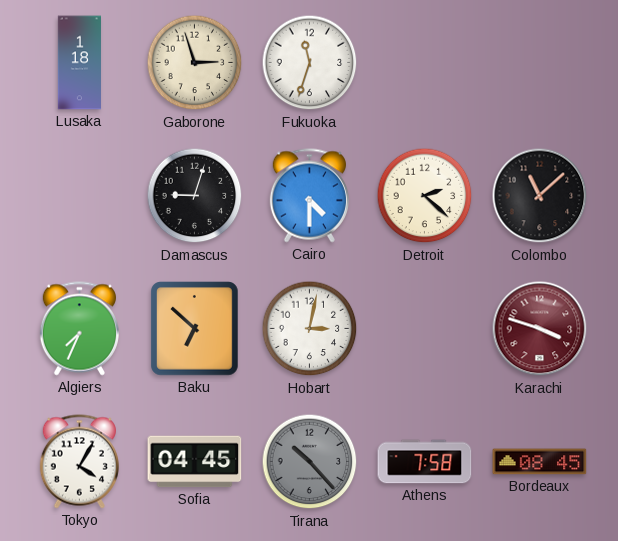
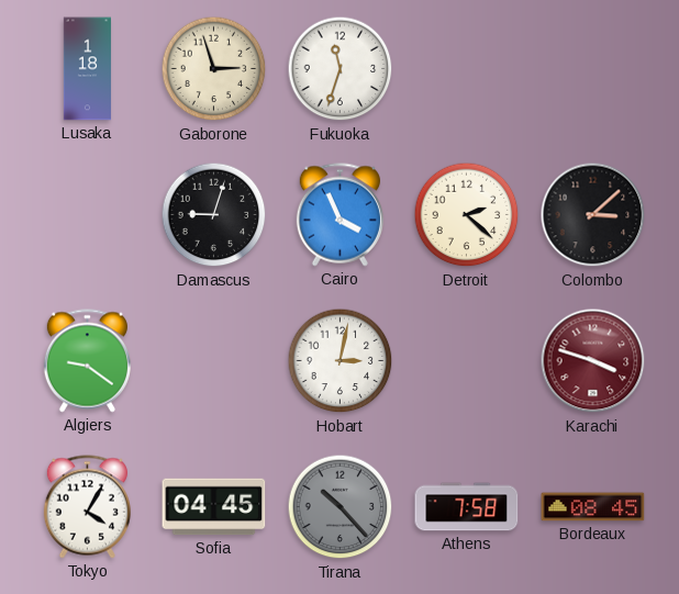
Cairo: 4:30 -> 3:56
Colombo: 11:08 -> 3:08
Algiers: 7:34 -> 9:21
Baku: 6:52 -> none
